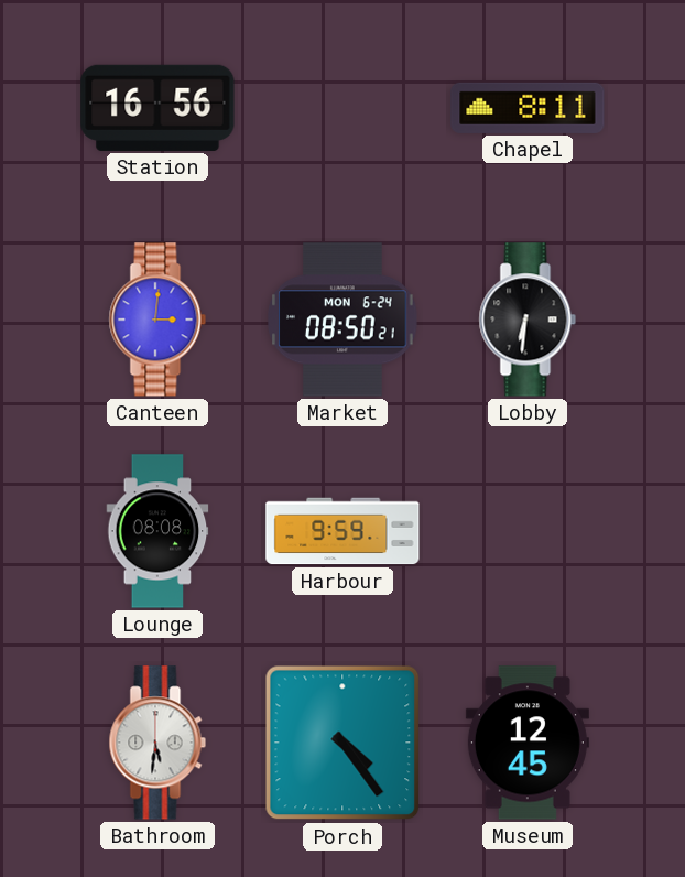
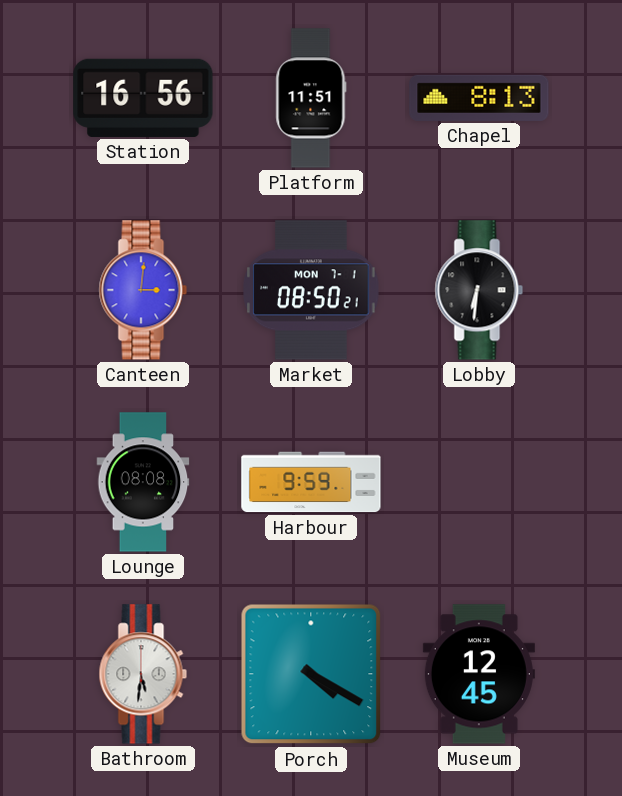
Platform: none -> 11:51
Chapel: 8:11 -> 8:13
Market date: MON 6-24 -> MON 7-1
Porch: 4:24 -> 4:20
